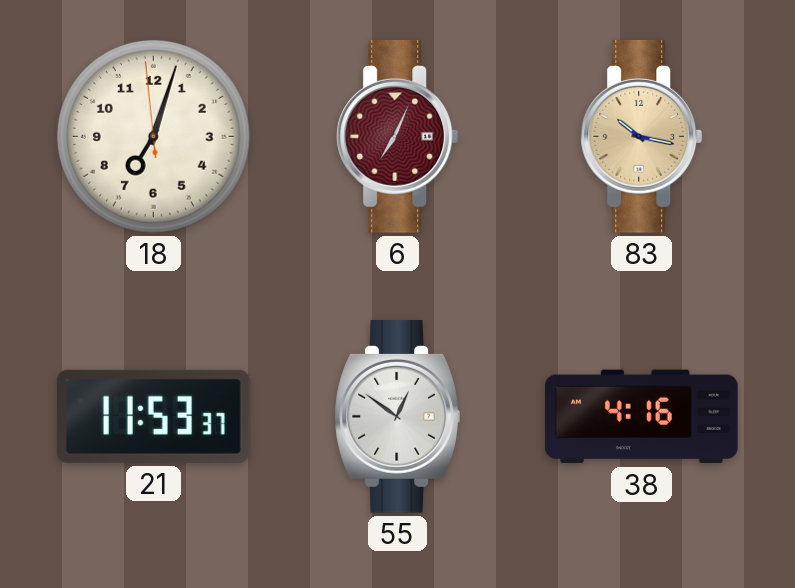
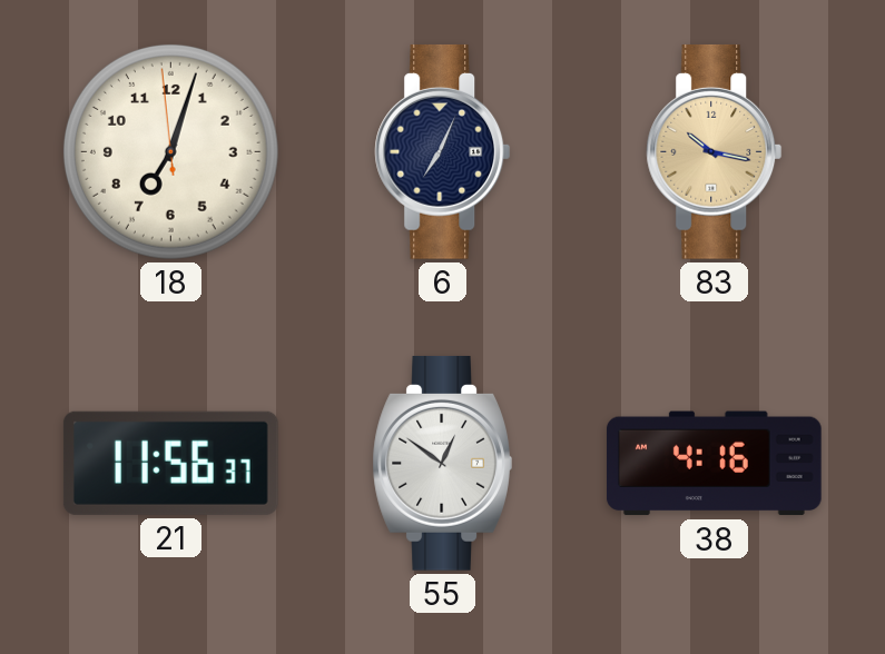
6 dial: burgundy -> navy
21: 11:53 -> 11:56
